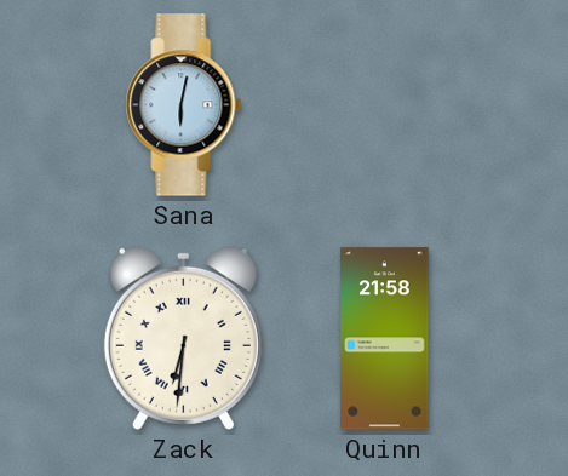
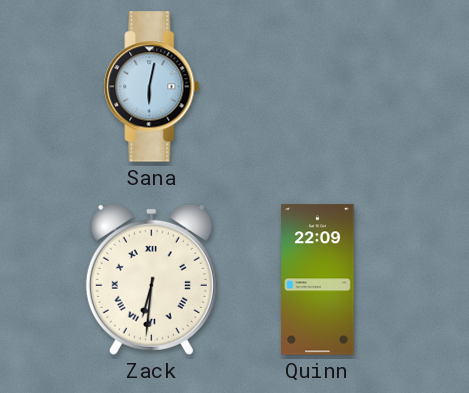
Quinn: 21:58 -> 22:09
